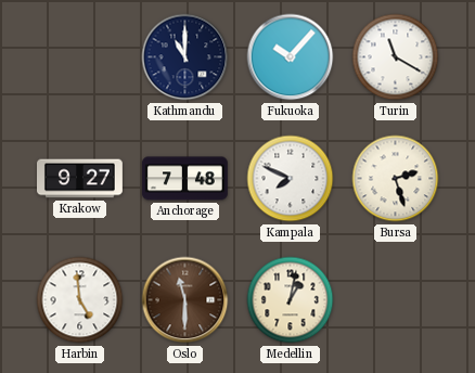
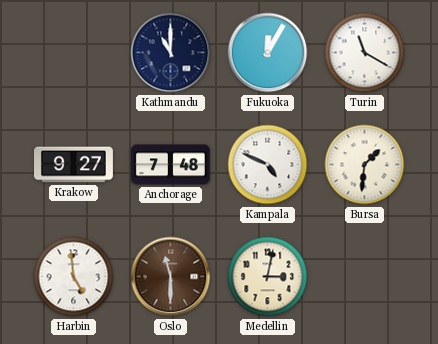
Fukuoka: 10:07 -> 12:05
Kampala: 7:49 -> 4:49
Bursa: 2:27 -> 1:31
Medellin: 1:02 -> 3:02
